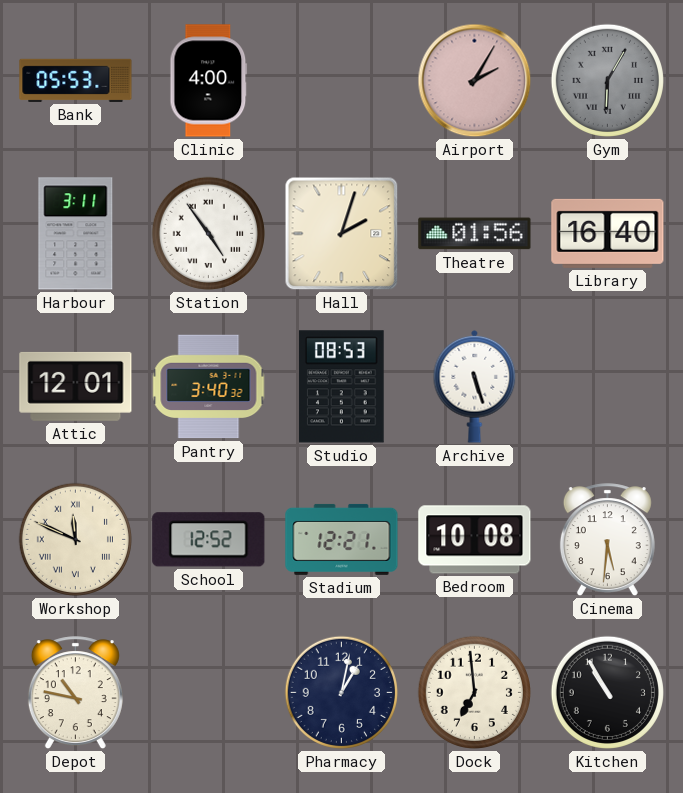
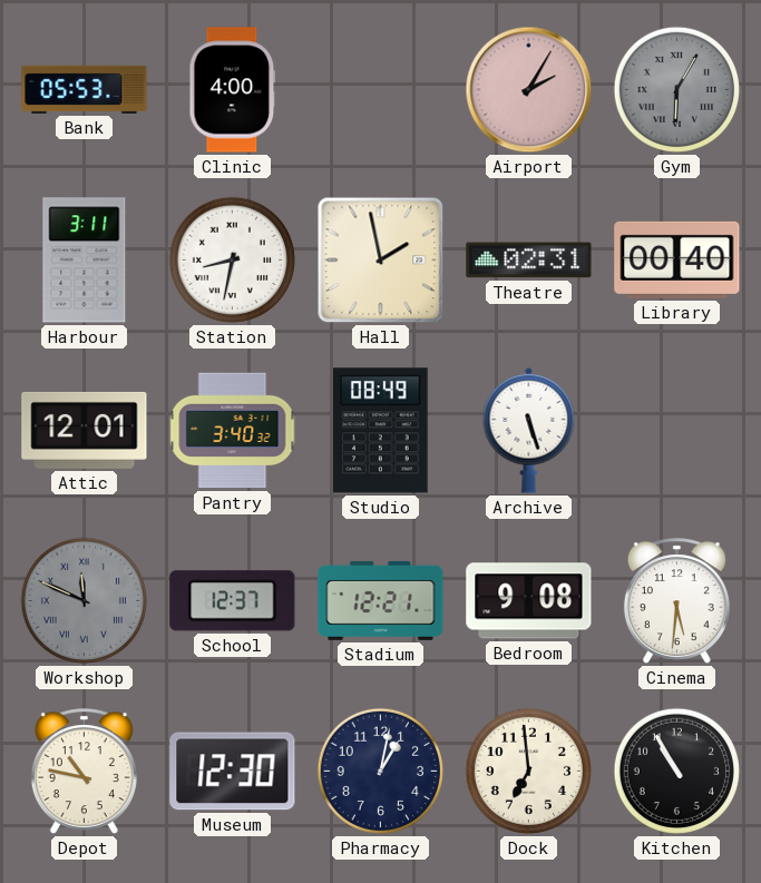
Station: 4:54 -> 8:32
Hall: 2:03 -> 1:58
Theatre: 01:56 -> 02:31
Library: 16:40 -> 00:40
Studio: 08:53 -> 08:49
Workshop dial: cream -> grey
School: 12:52 -> 12:37
Bedroom: 10:08 -> 9:08
Museum: none -> 12:30
